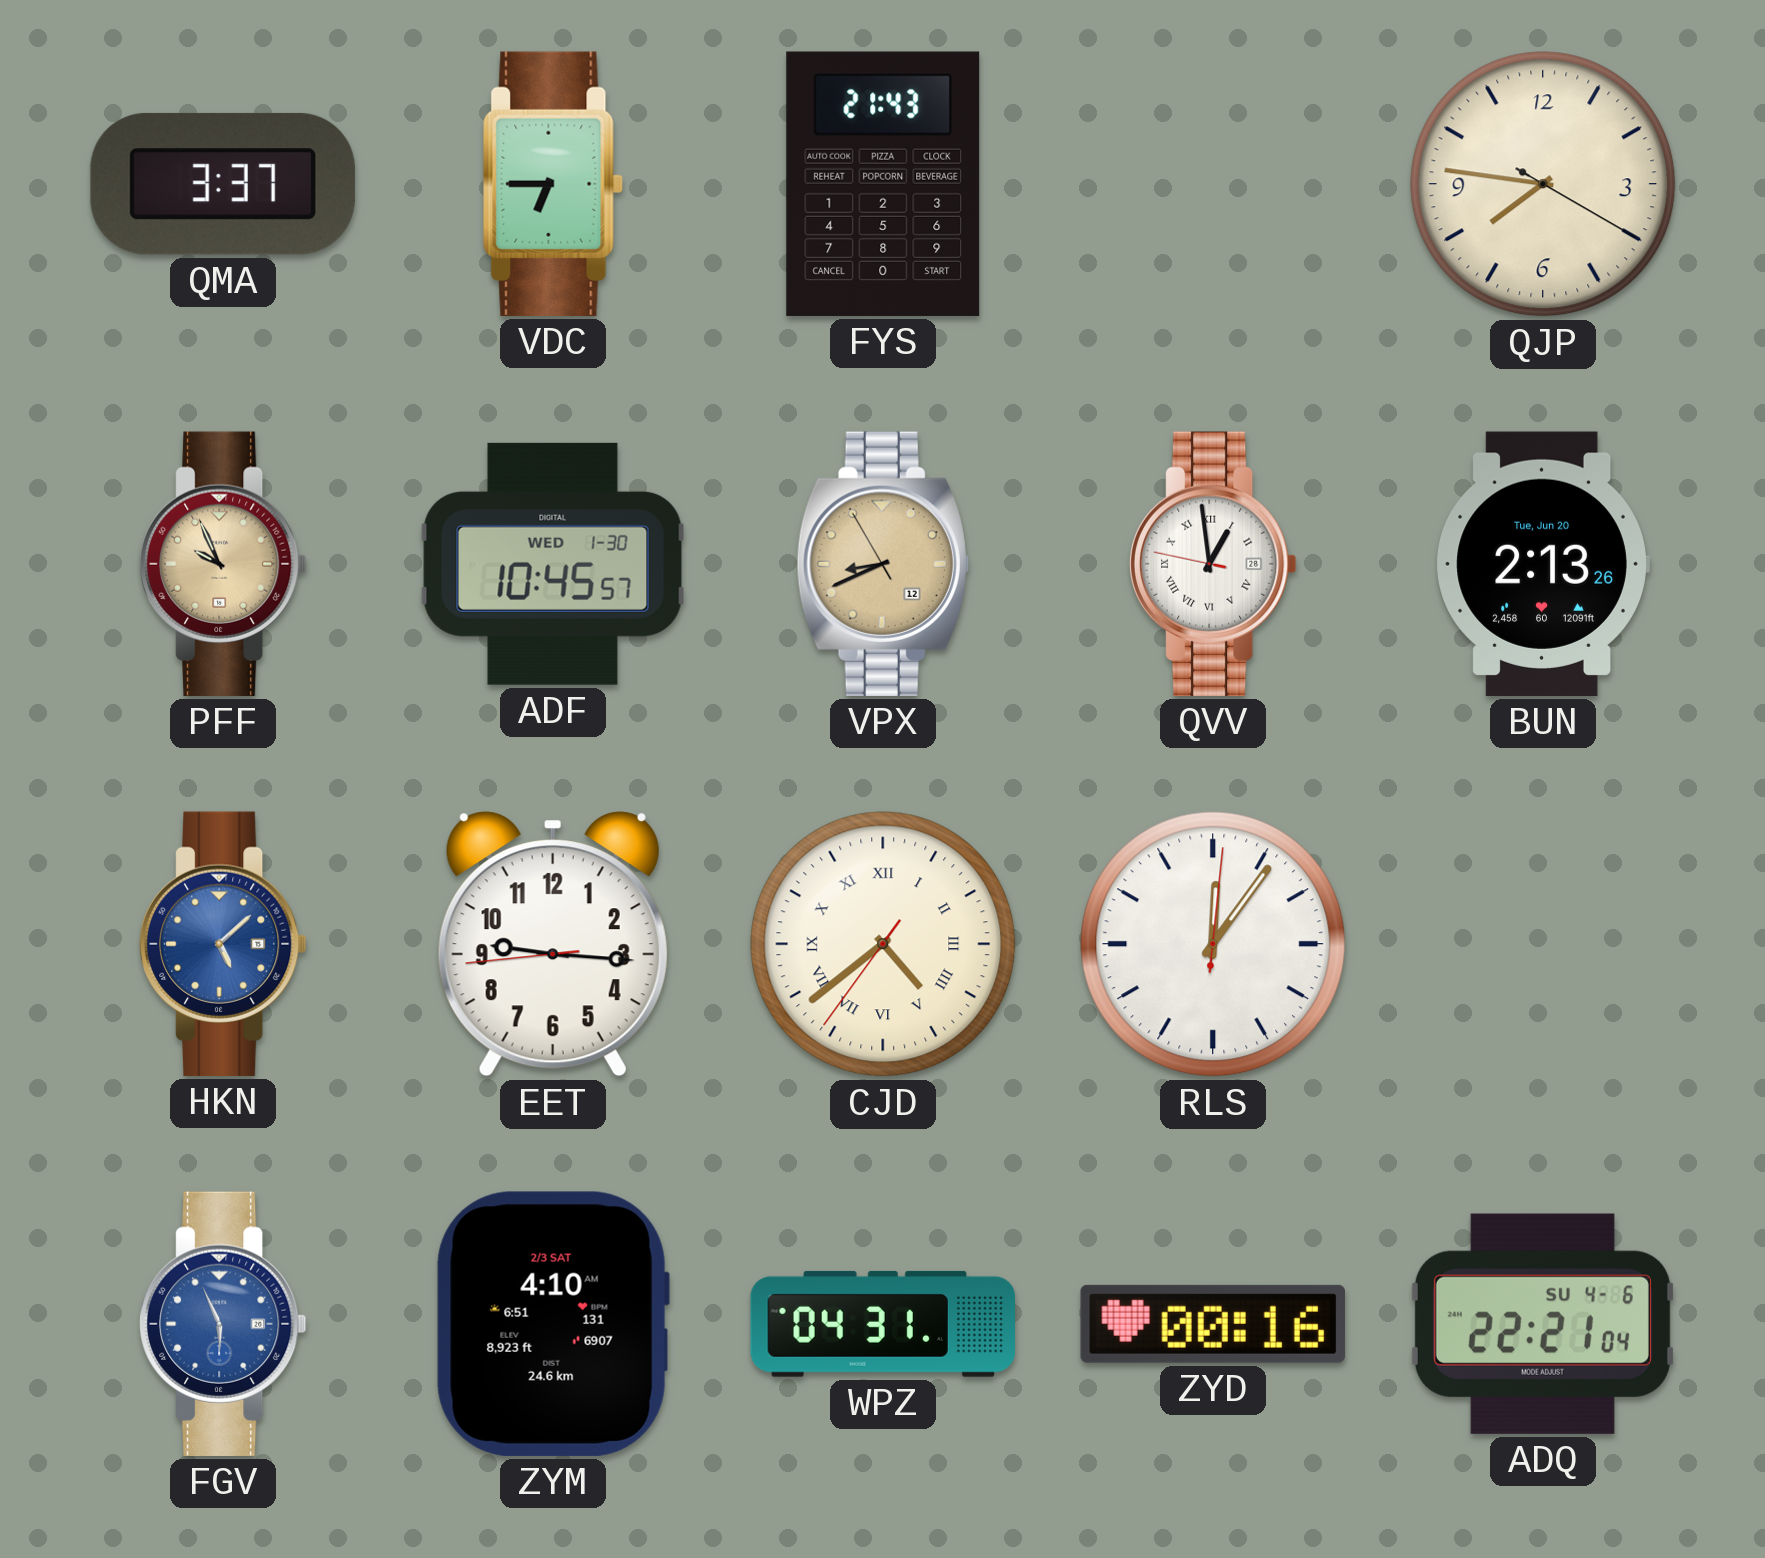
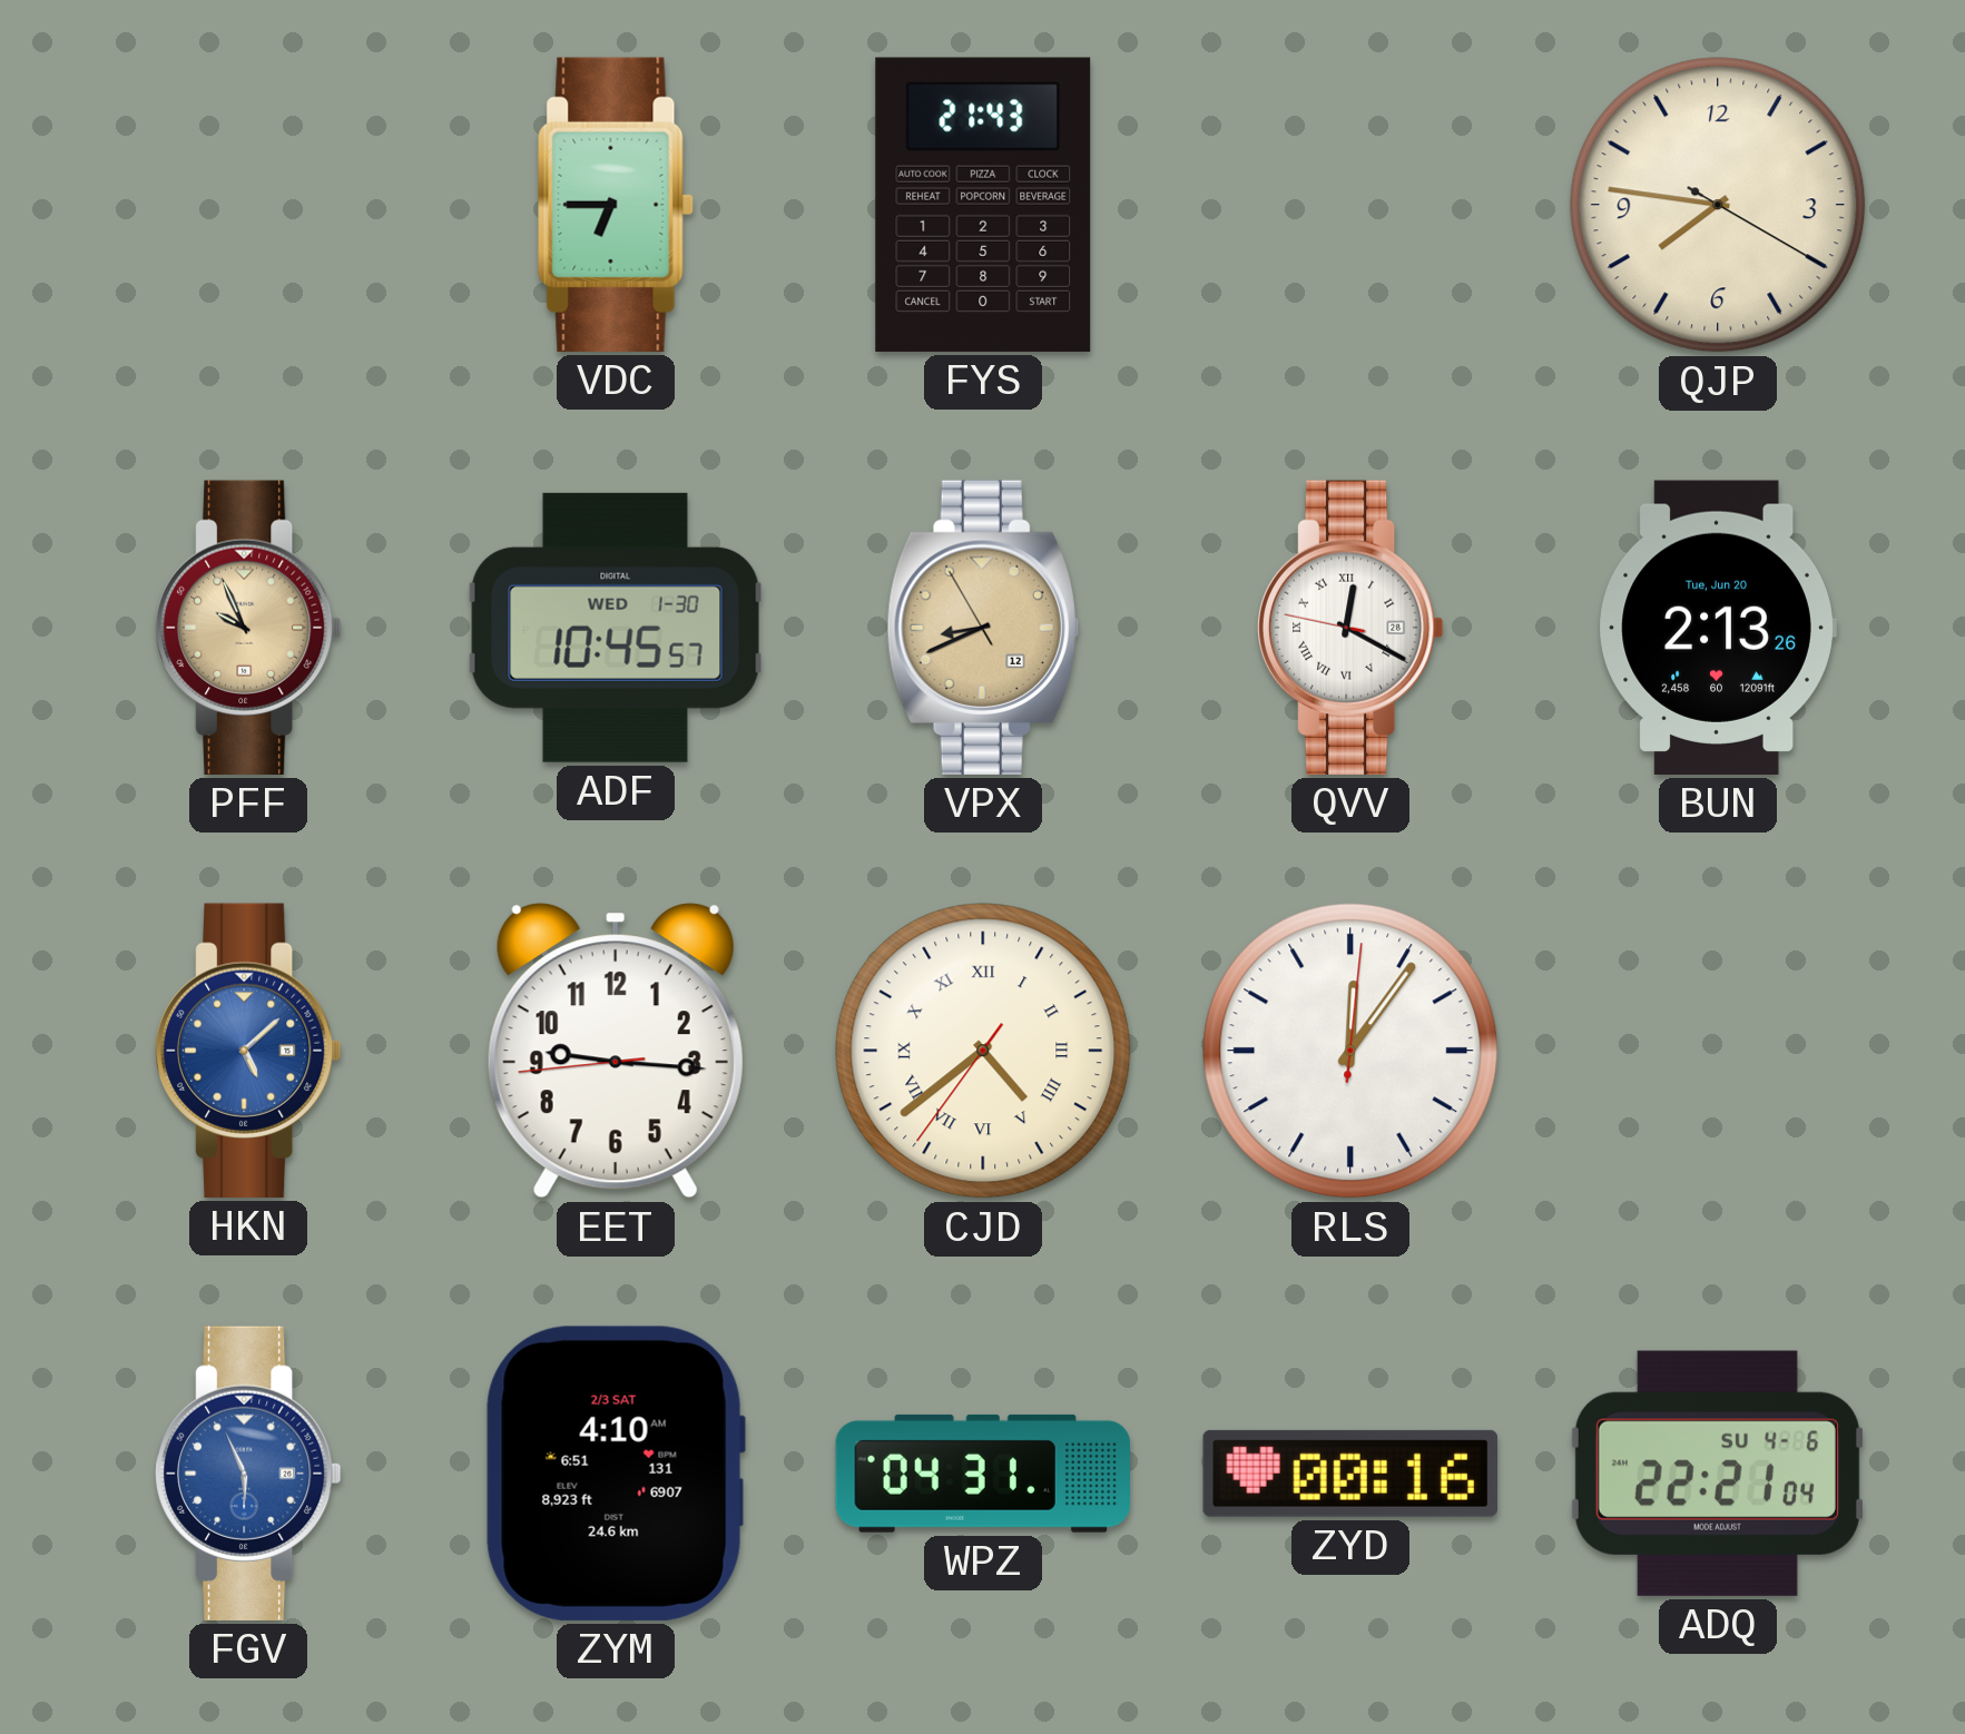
QMA: 3:37 -> none
QVV: 12:58 -> 12:19
